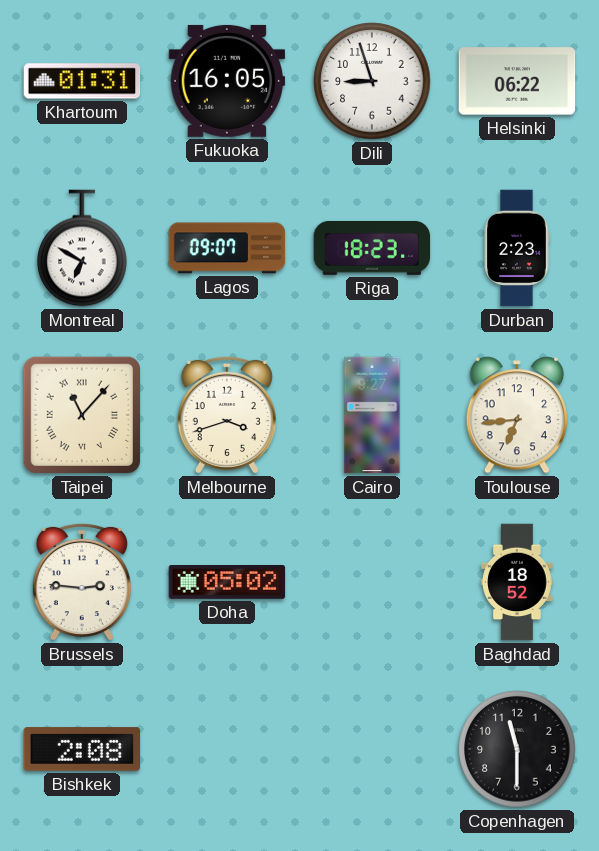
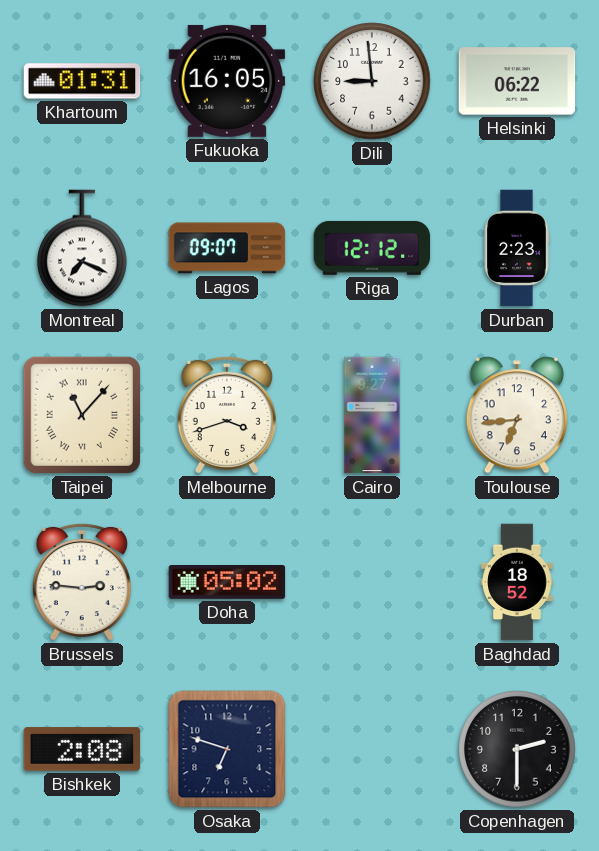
Dili: 8:57 -> 8:59
Montreal: 6:50 -> 7:19
Riga: 18:23 -> 12:12
Osaka: none -> 6:48
Copenhagen: 11:30 -> 2:30
